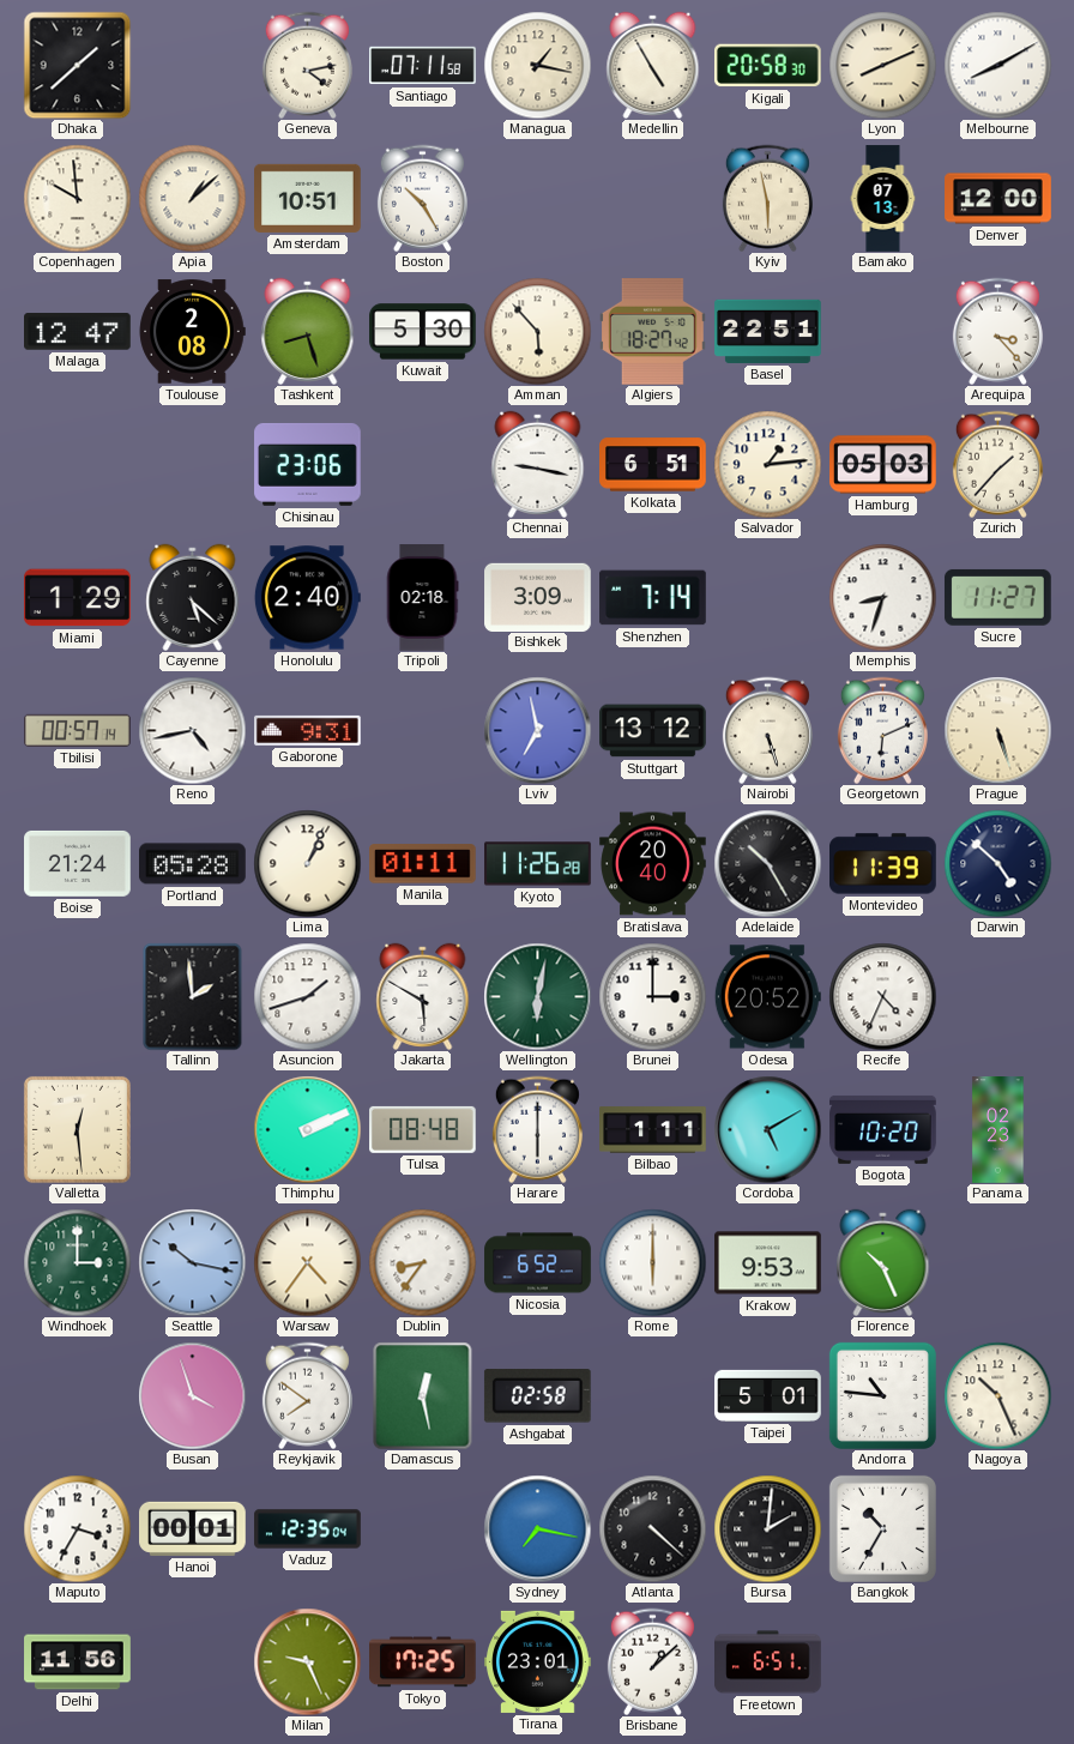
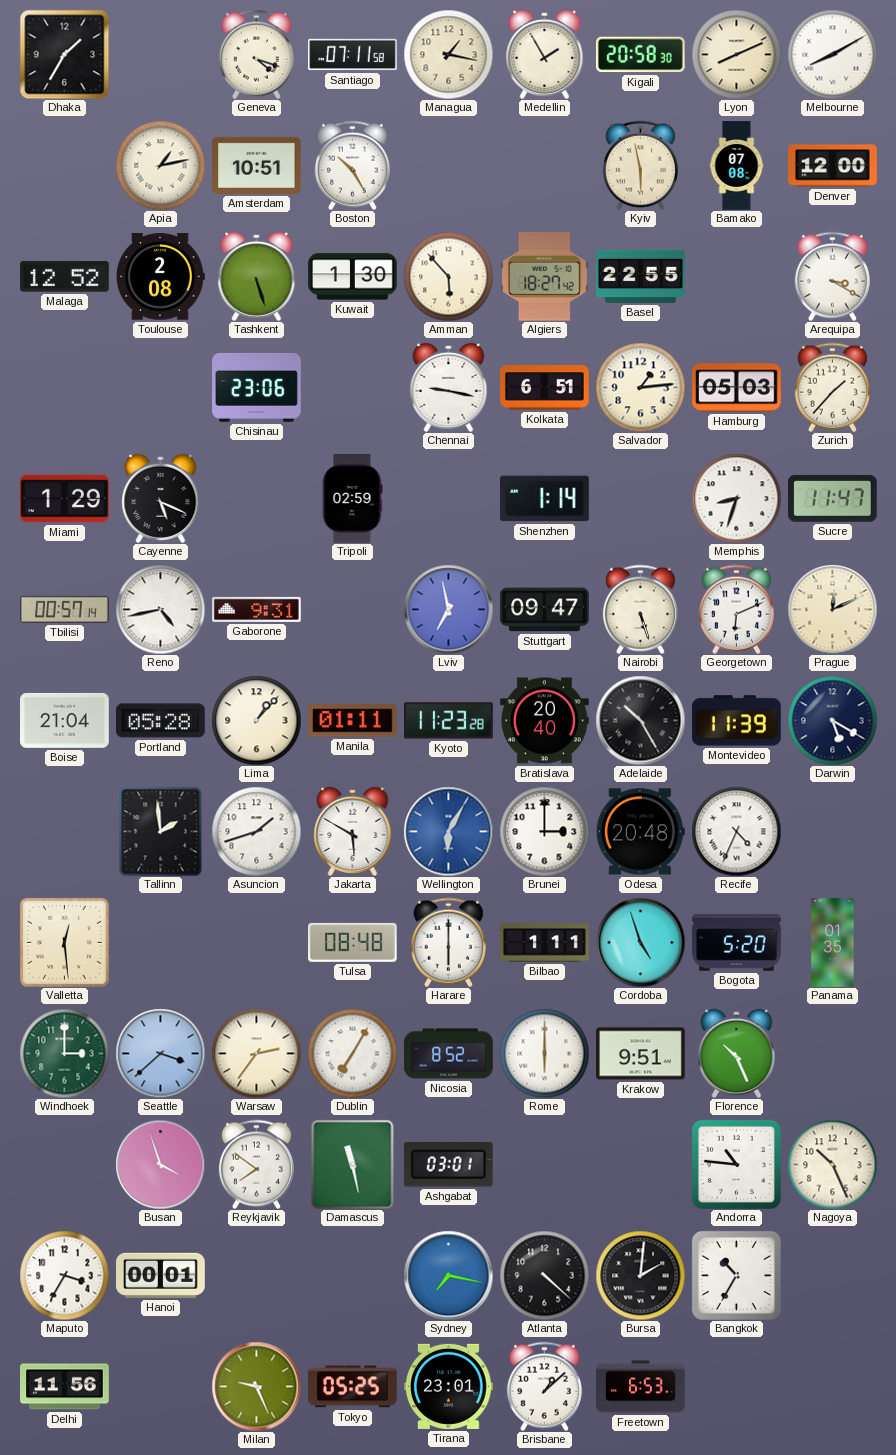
Dhaka: 1:38 -> 1:35
Geneva: 4:13 -> 4:18
Medellin: 4:55 -> 1:55
Copenhagen: 9:59 -> none
Apia: 1:08 -> 1:13
Bamako: 07:13 -> 07:08
Malaga: 12:47 -> 12:52
Tashkent: 8:27 -> 5:27
Kuwait: 5:30 -> 1:30
Basel: 22:51 -> 22:55
Arequipa: 3:23 -> 3:20
Cayenne: 5:22 -> 5:19
Honolulu: 2:40 -> none
Tripoli: 02:18 -> 02:59
Bishkek: 3:09 -> none
Shenzhen: 7:14 -> 1:14
Sucre: 11:27 -> 11:47
Stuttgart: 13:12 -> 09:47
Prague: 5:27 -> 12:11
Boise: 21:24 -> 21:04
Lima: 1:04 -> 1:07
Kyoto: 11:26 -> 11:23
Darwin: 4:52 -> 5:20
Wellington: 6:02 -> 6:05
Wellington dial: green -> blue
Odesa: 20:52 -> 20:48
Thimphu: 2:11 -> none
Cordoba: 5:10 -> 4:57
Bogota: 10:20 -> 5:20
Panama: 02:23 -> 01:35
Seattle: 10:17 -> 3:38
Warsaw: 4:36 -> 2:36
Dublin: 8:36 -> 7:05
Nicosia: 6:52 -> 8:52
Krakow: 9:53 -> 9:51
Damascus: 12:28 -> 11:28
Ashgabat: 02:58 -> 03:01
Taipei: 5:01 -> none
Vaduz: 12:35 -> none
Tokyo: 17:25 -> 05:25
Freetown: 6:51 -> 6:53
